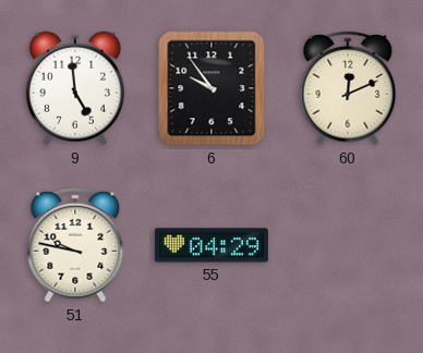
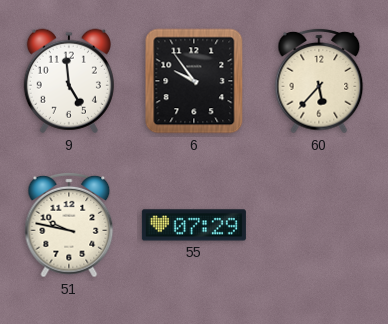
60: 12:11 -> 5:37
55: 04:29 -> 07:29
